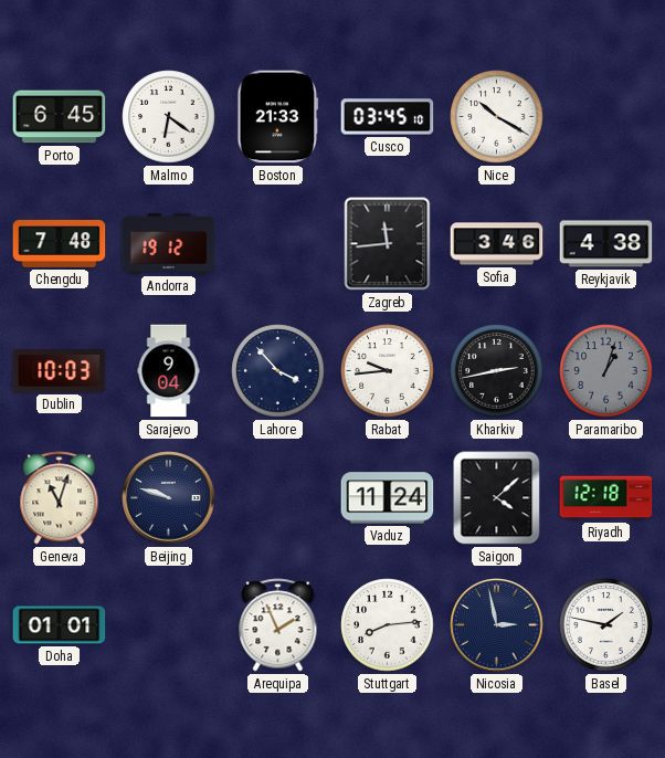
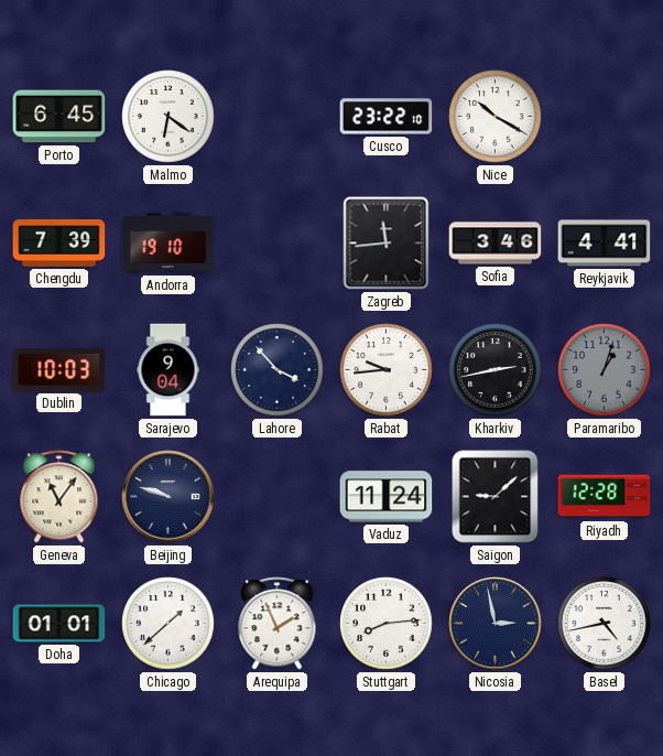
Boston: 21:33 -> none
Cusco: 03:45 -> 23:22
Chengdu: 7:48 -> 7:39
Andorra: 19:12 -> 19:10
Reykjavik: 4:38 -> 4:41
Geneva: 11:03 -> 11:06
Saigon: 4:08 -> 9:08
Riyadh: 12:18 -> 12:28
Chicago: none -> 1:38
Basel: 1:47 -> 4:43
